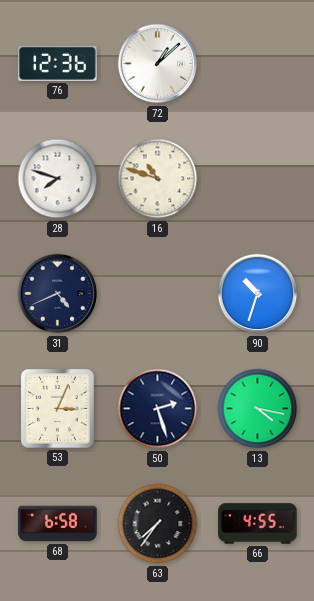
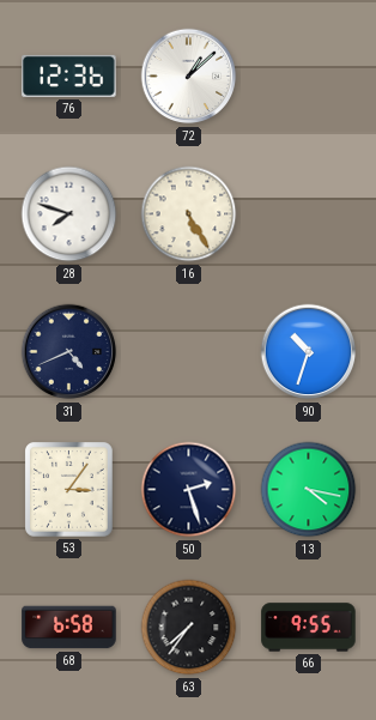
16: 10:48 -> 5:25
53: 3:04 -> 3:06
66: 4:55 -> 9:55
